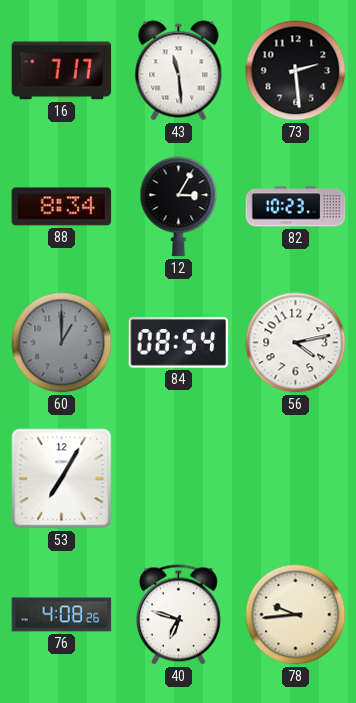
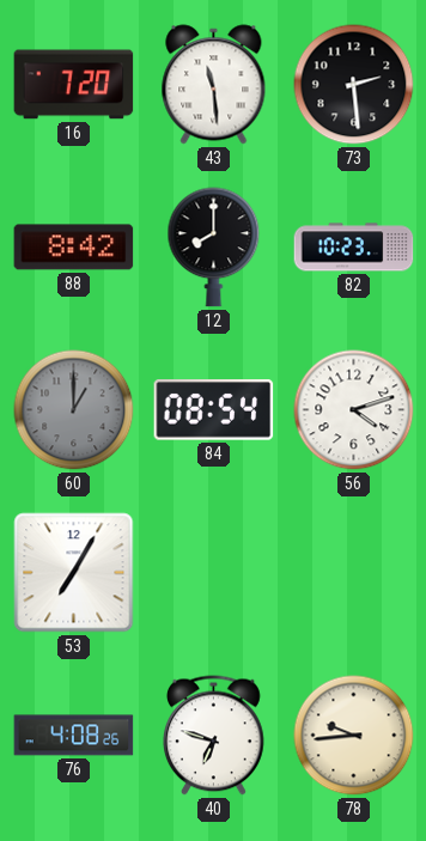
16: 7:17 -> 7:20
88: 8:34 -> 8:42
12: 3:05 -> 8:00
56: 4:13 -> 4:12
